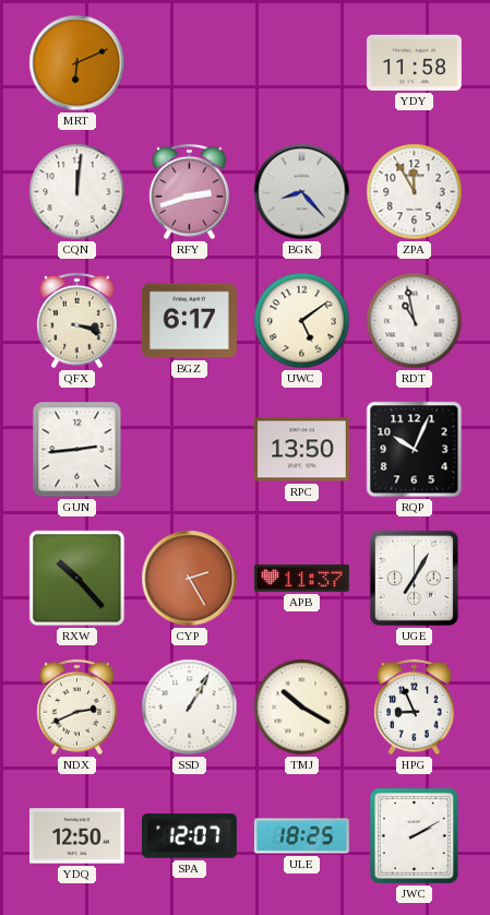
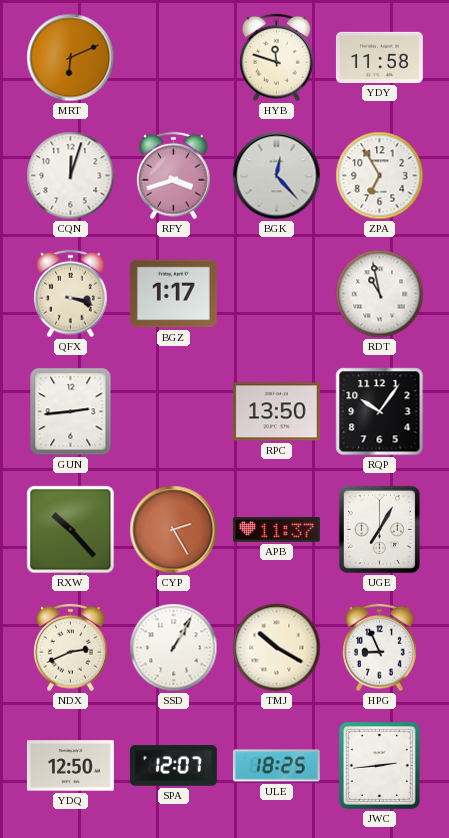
HYB: none -> 11:48
CQN: 12:01 -> 12:03
RFY: 2:42 -> 3:42
BGK: 8:23 -> 12:23
ZPA: 11:55 -> 6:55
BGZ: 6:17 -> 1:17
UWC: 5:09 -> none
RQP: 10:04 -> 10:06
JWC: 2:10 -> 2:44
